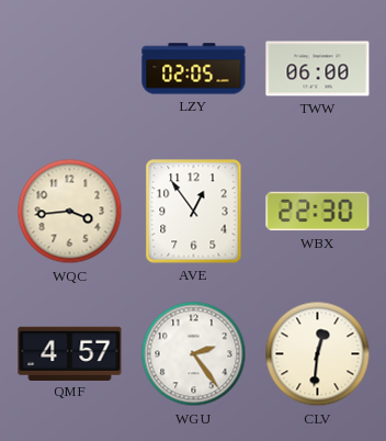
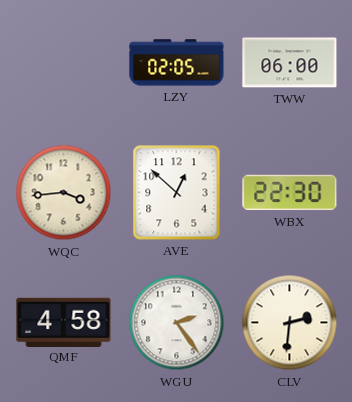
AVE: 12:54 -> 12:52
QMF: 4:57 -> 4:58
CLV: 12:31 -> 2:31
